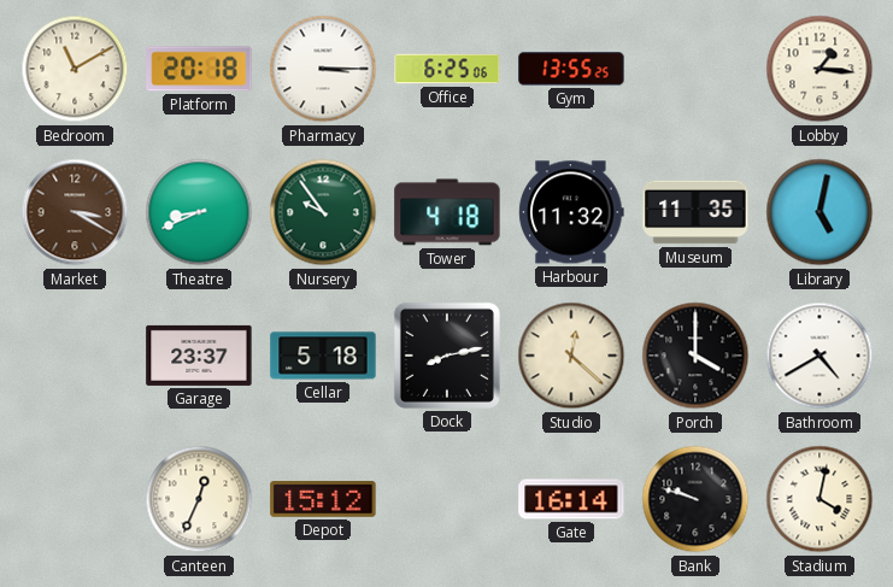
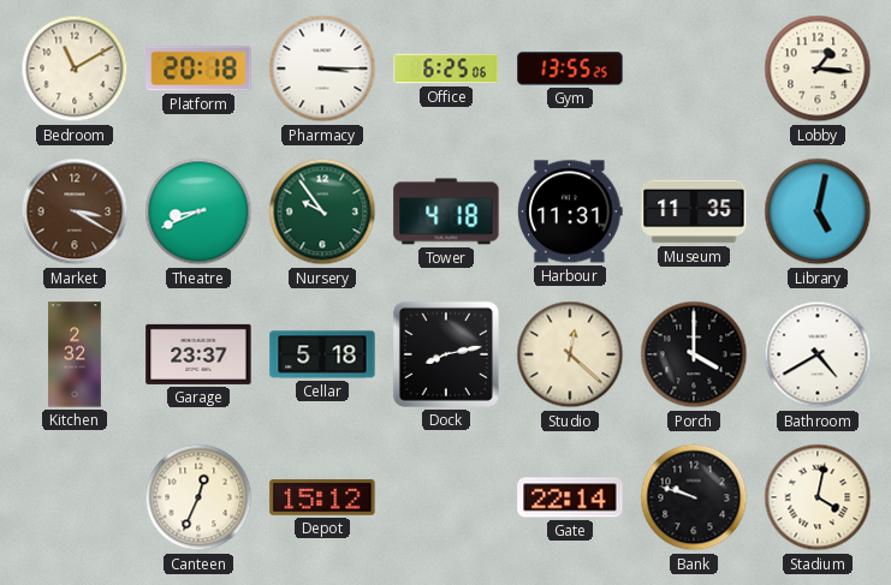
Harbour: 11:32 -> 11:31
Kitchen: none -> 2:32
Gate: 16:14 -> 22:14
